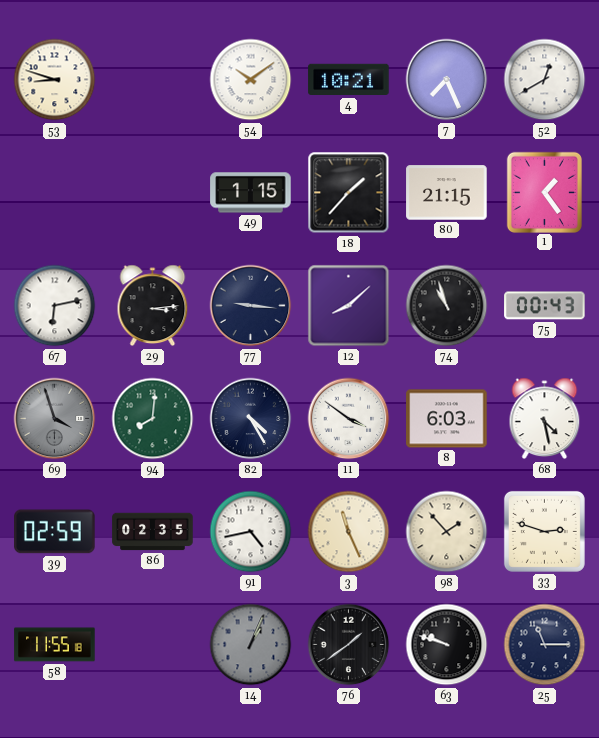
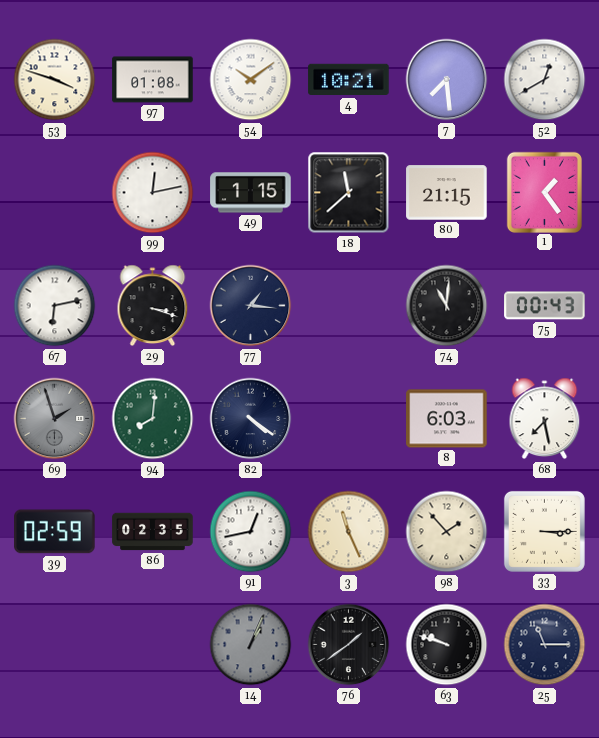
53: 8:48 -> 3:48
97: none -> 01:08
7: 7:26 -> 7:29
99: none -> 12:13
18: 1:37 -> 11:38
29: 3:14 -> 3:18
77: 9:16 -> 1:16
12: 8:08 -> none
74: 10:57 -> 11:01
69: 3:57 -> 1:57
82: 4:25 -> 4:21
11: 3:51 -> none
68: 4:28 -> 7:28
91: 4:43 -> 12:43
33: 2:48 -> 3:15
58: 11:55 -> none
